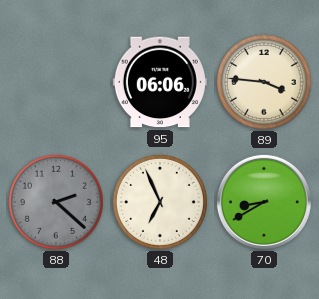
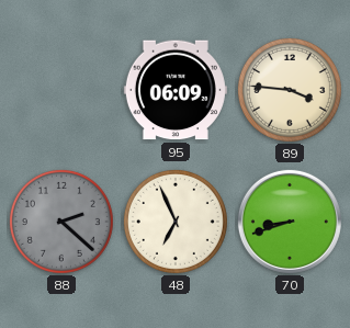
95: 06:06 -> 06:09
70: 8:40 -> 8:42
